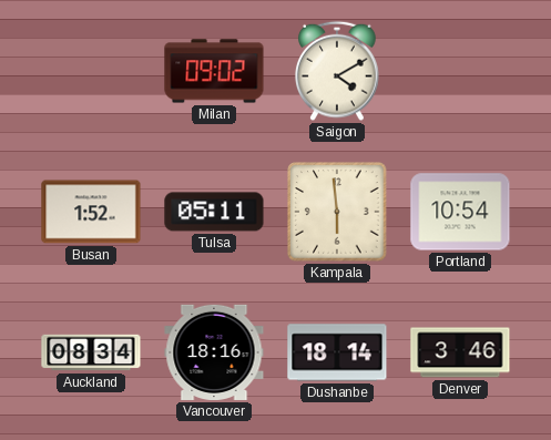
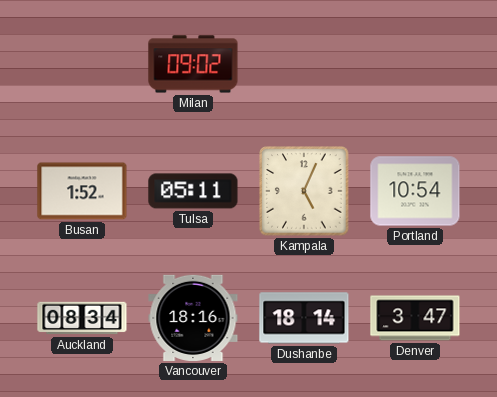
Saigon: 4:10 -> none
Kampala: 5:59 -> 5:04
Denver: 3:46 -> 3:47
